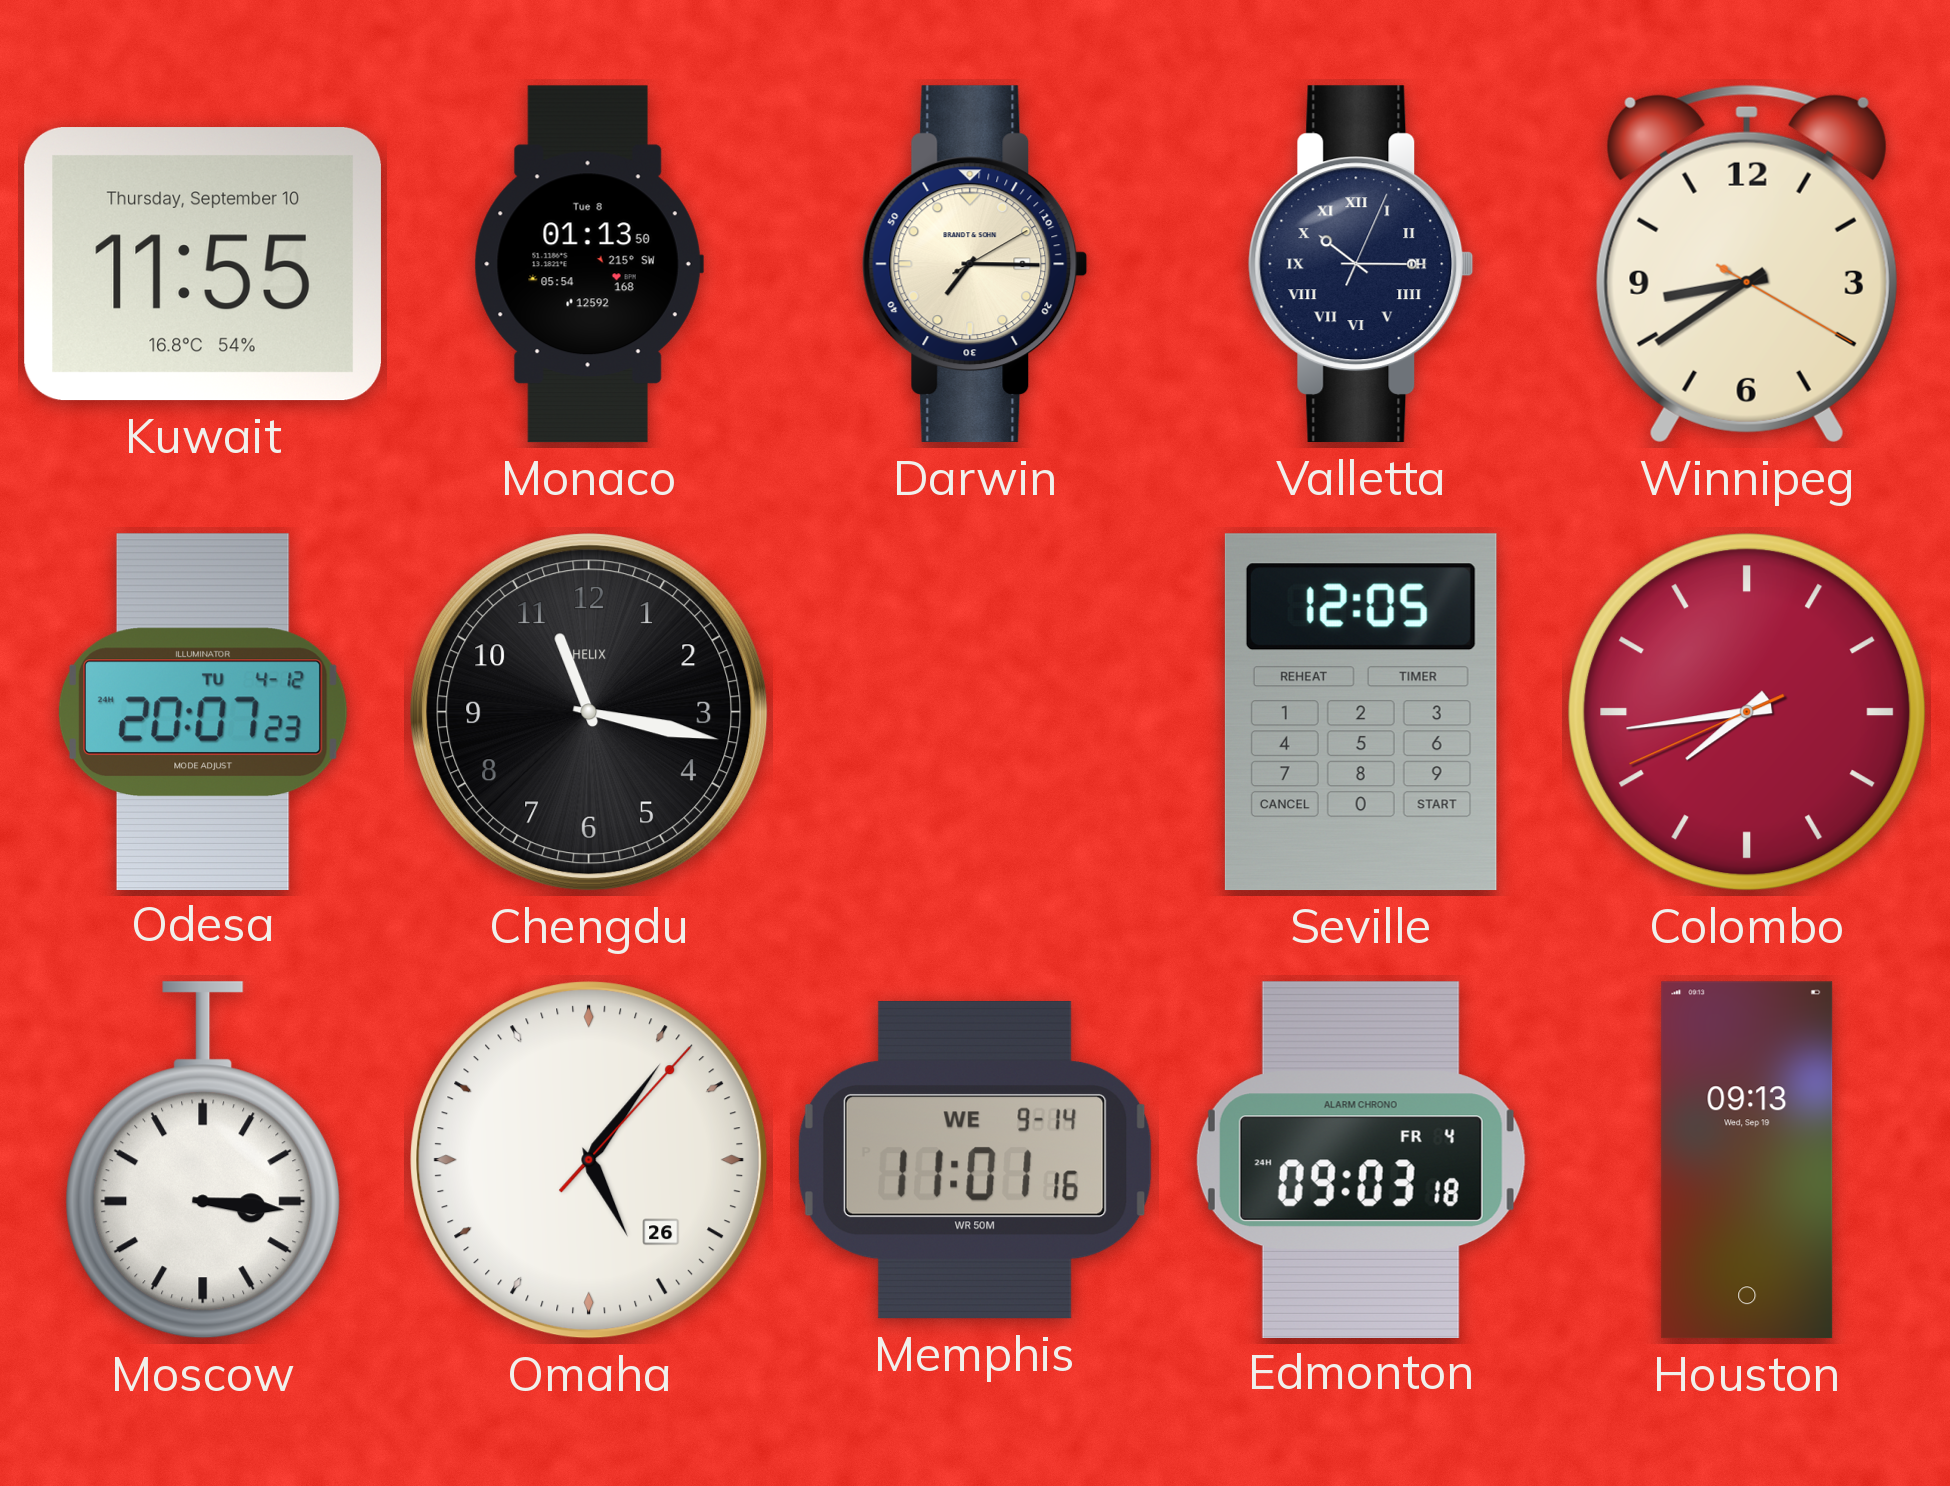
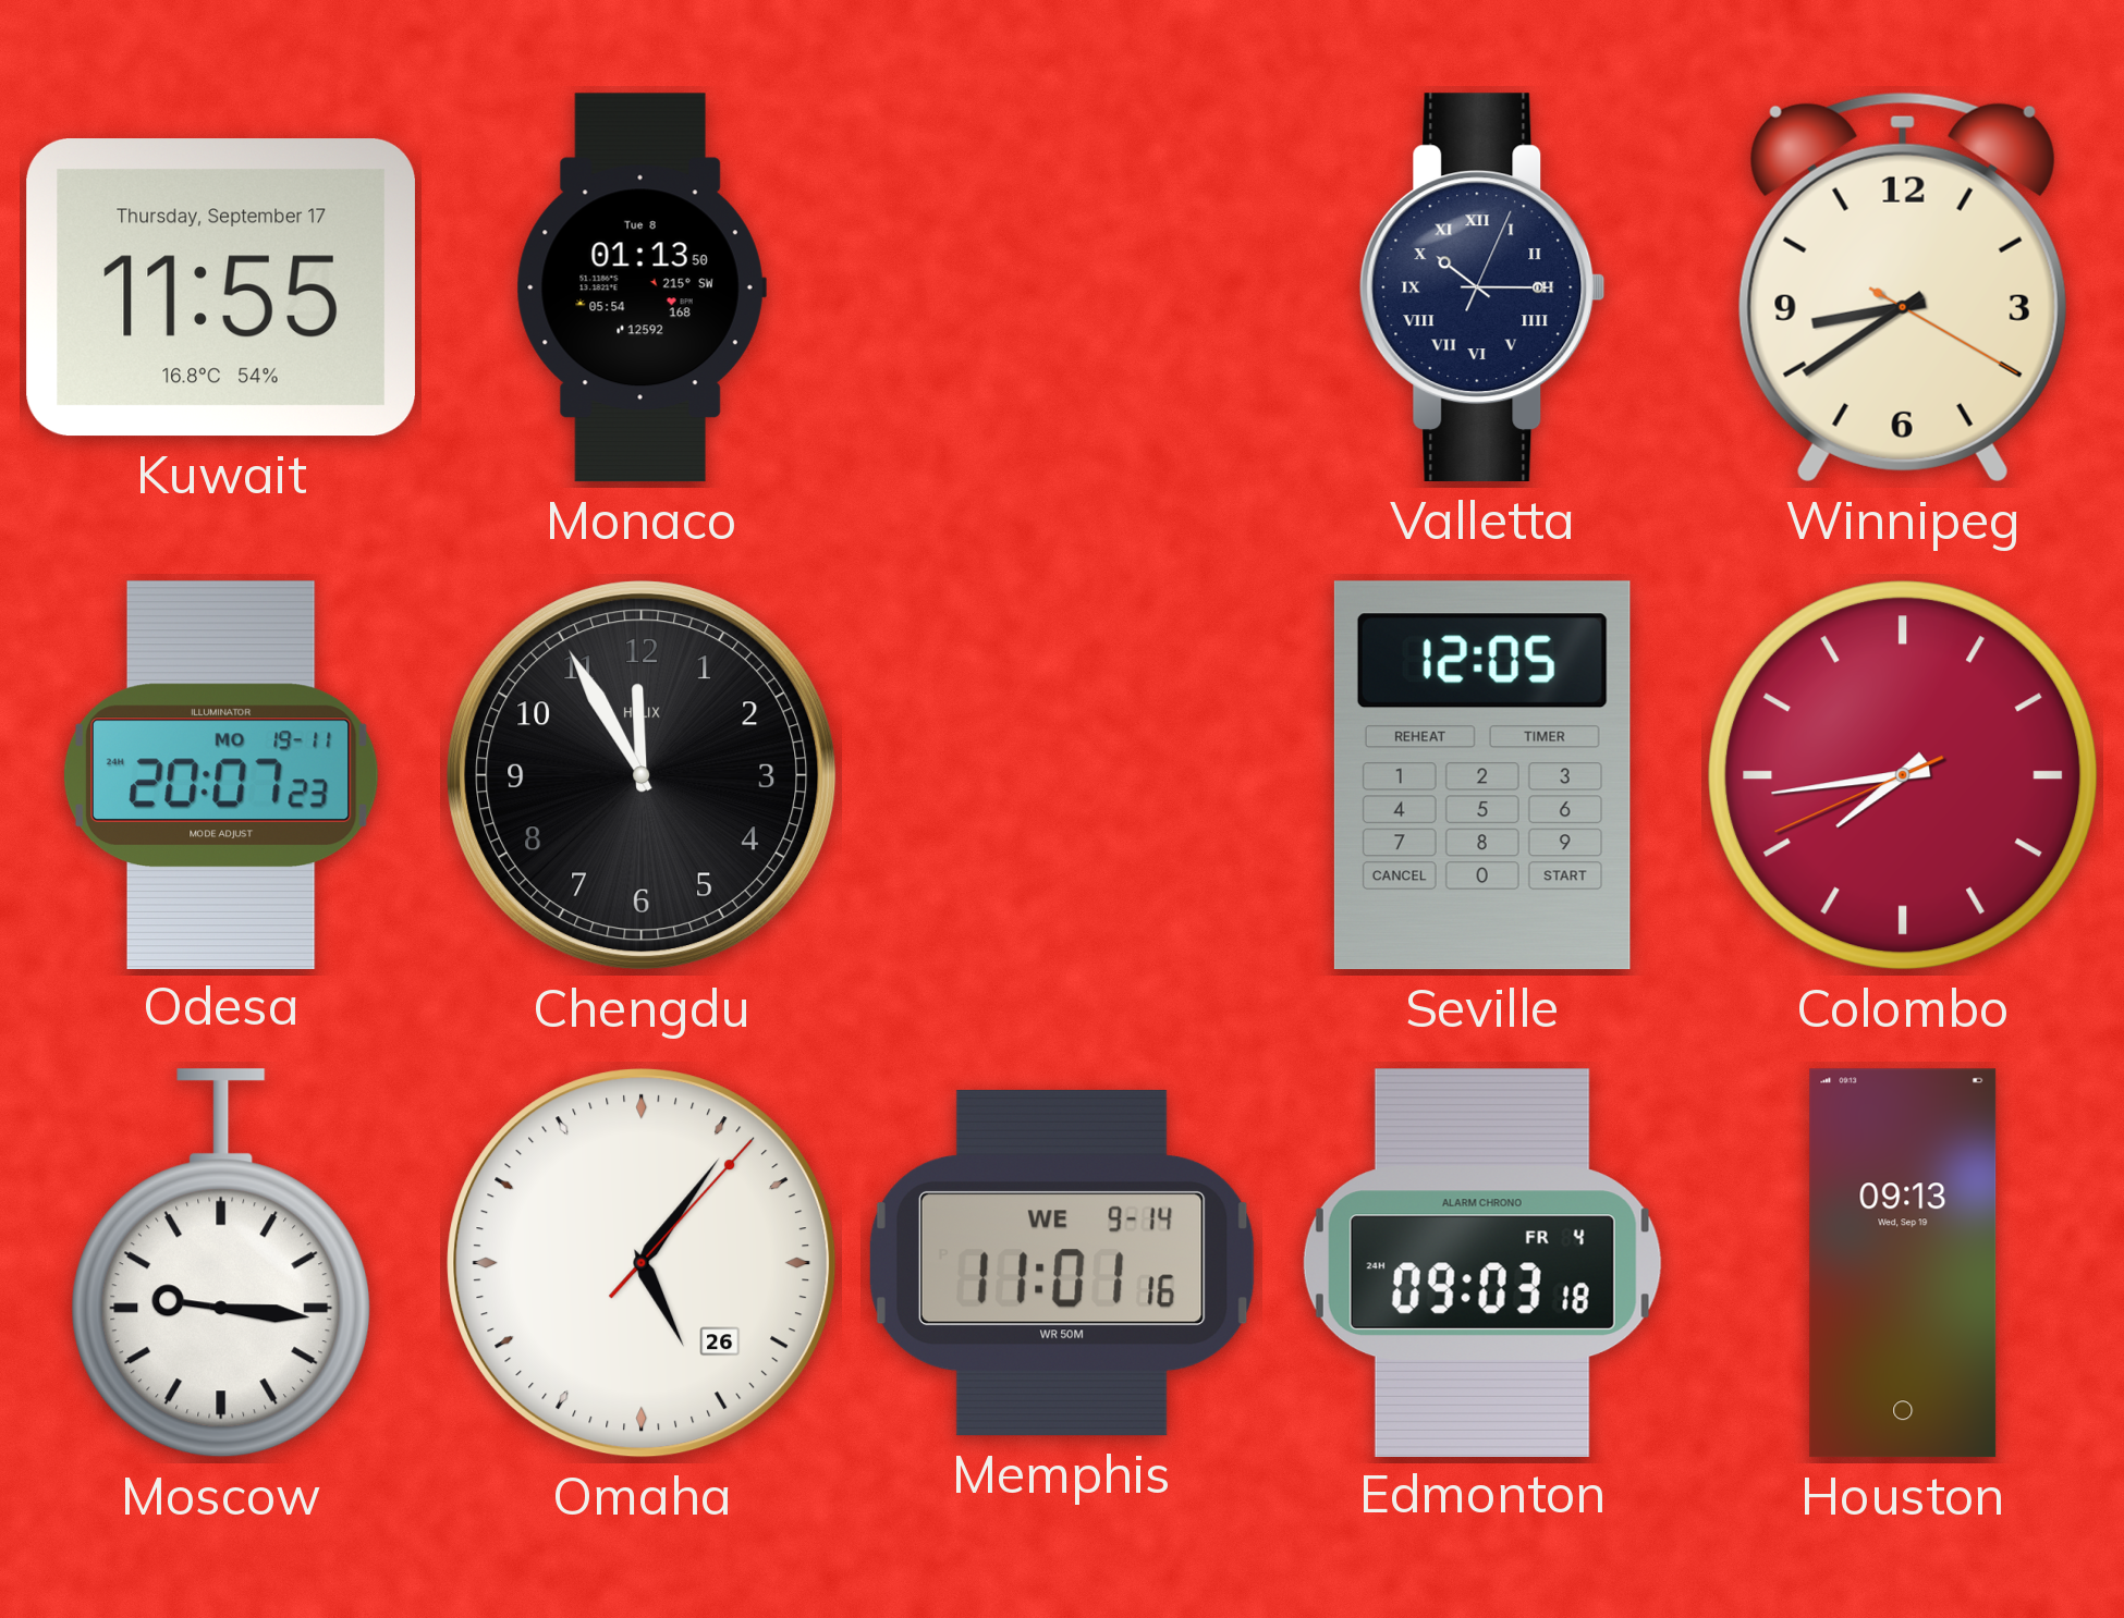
Kuwait date: Thursday, September 10 -> Thursday, September 17
Darwin: 7:15 -> none
Odesa date: TU 4-12 -> MO 19-11
Chengdu: 11:17 -> 11:55
Moscow: 3:16 -> 9:16
